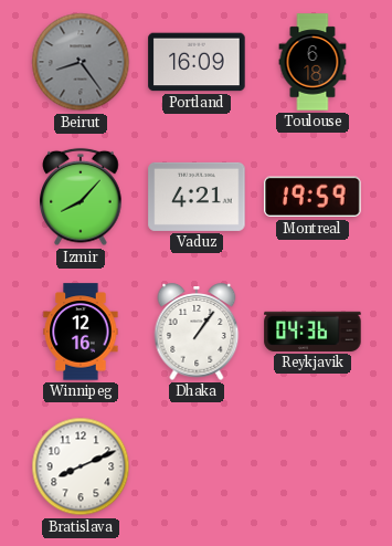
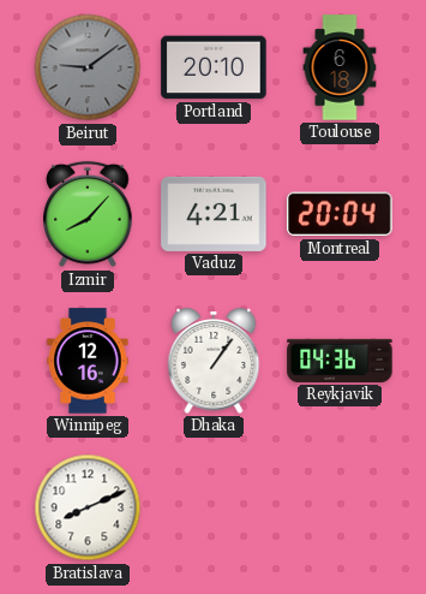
Beirut: 8:24 -> 9:09
Portland: 16:09 -> 20:10
Montreal: 19:59 -> 20:04
